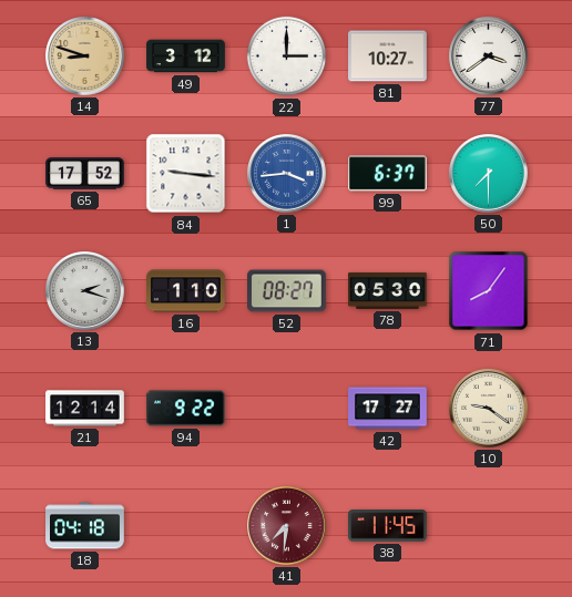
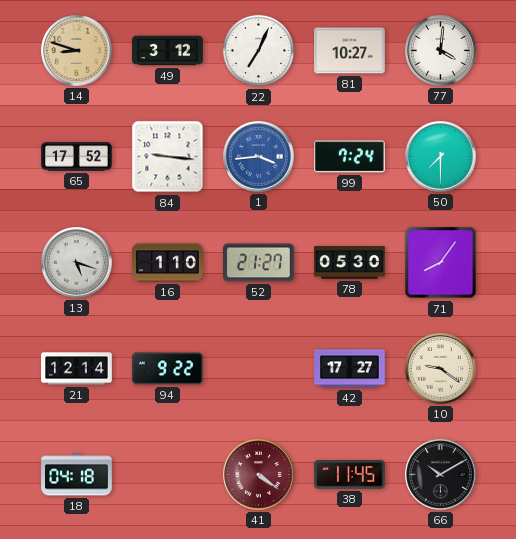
22: 3:00 -> 7:04
77: 3:39 -> 4:01
99: 6:37 -> 7:24
13: 2:18 -> 5:18
52: 08:27 -> 21:27
41: 7:31 -> 4:21
66: none -> 10:10
